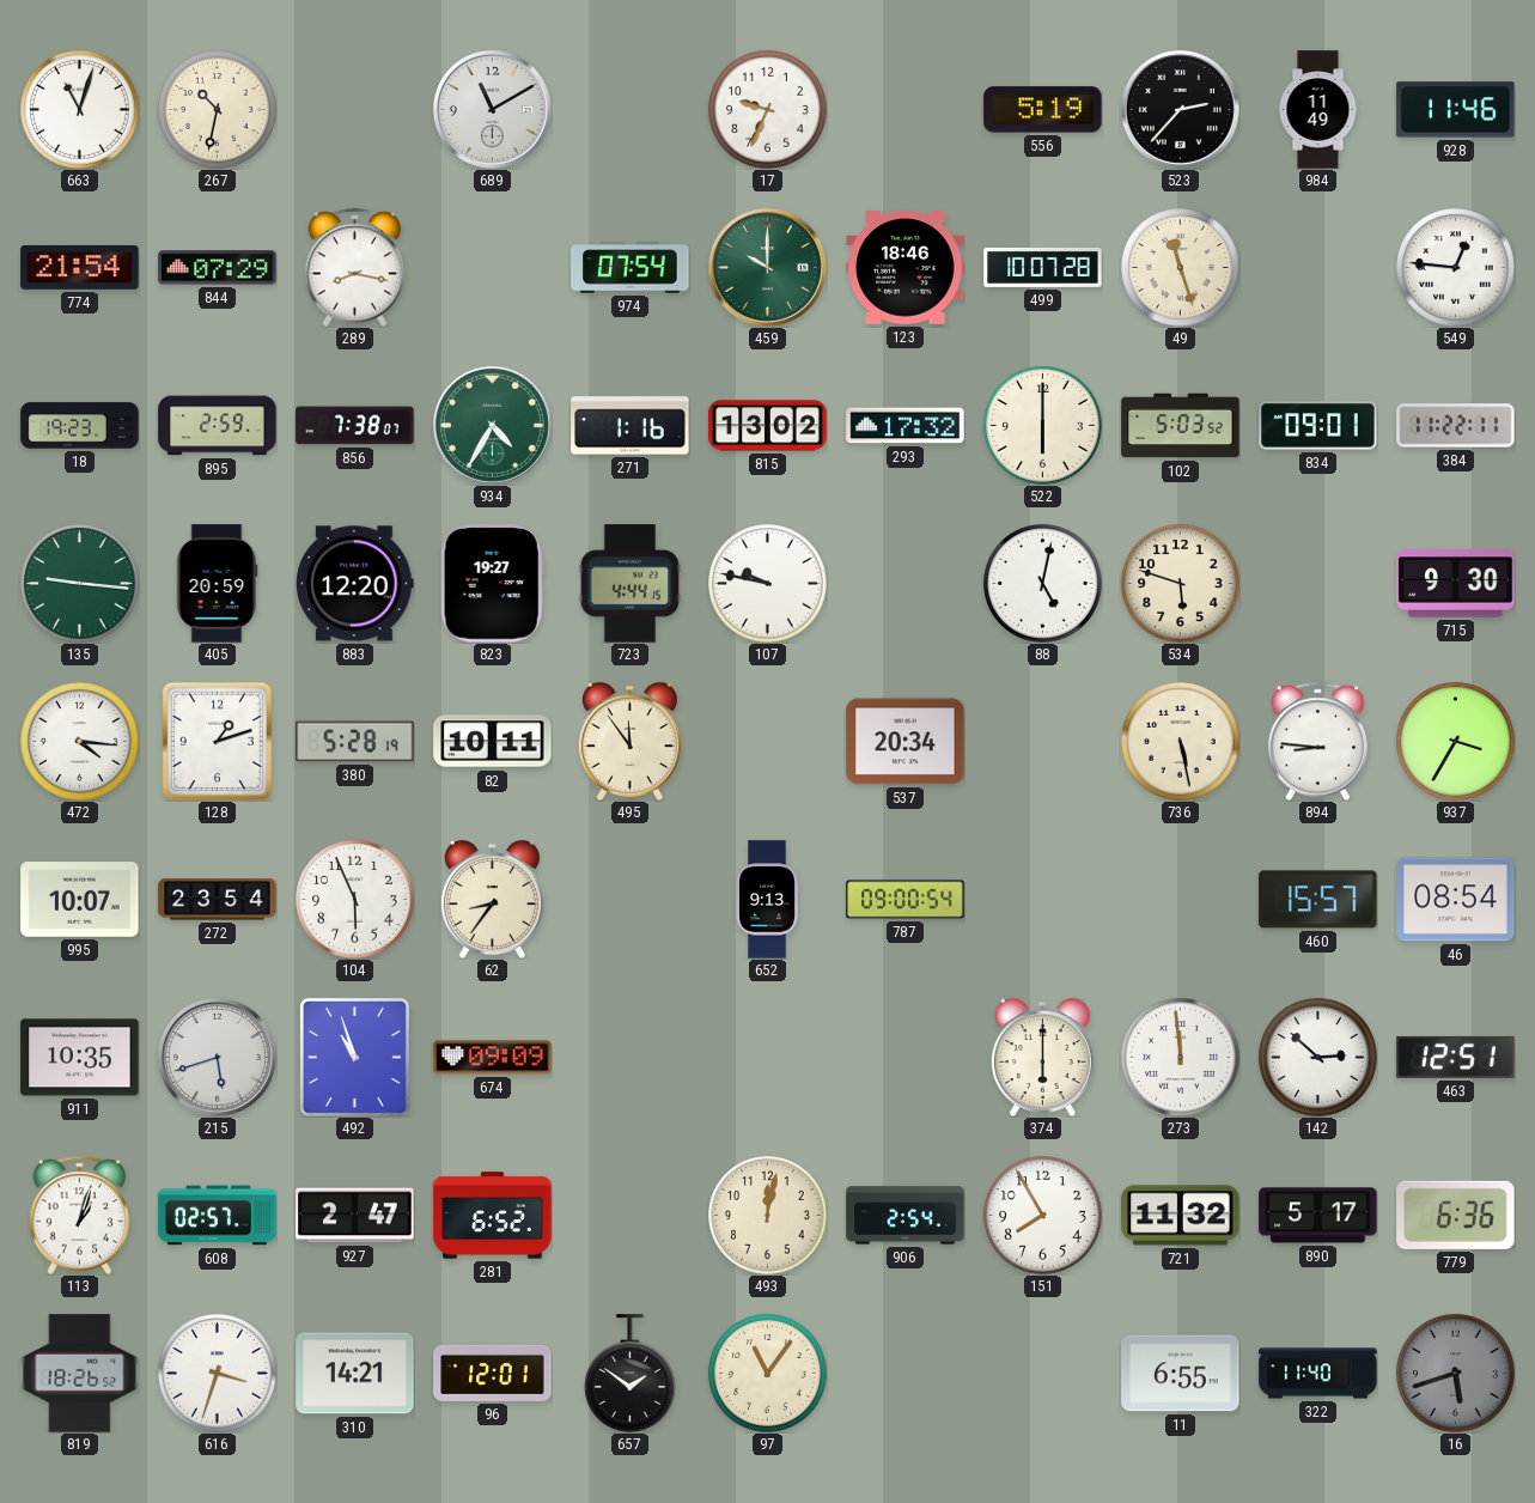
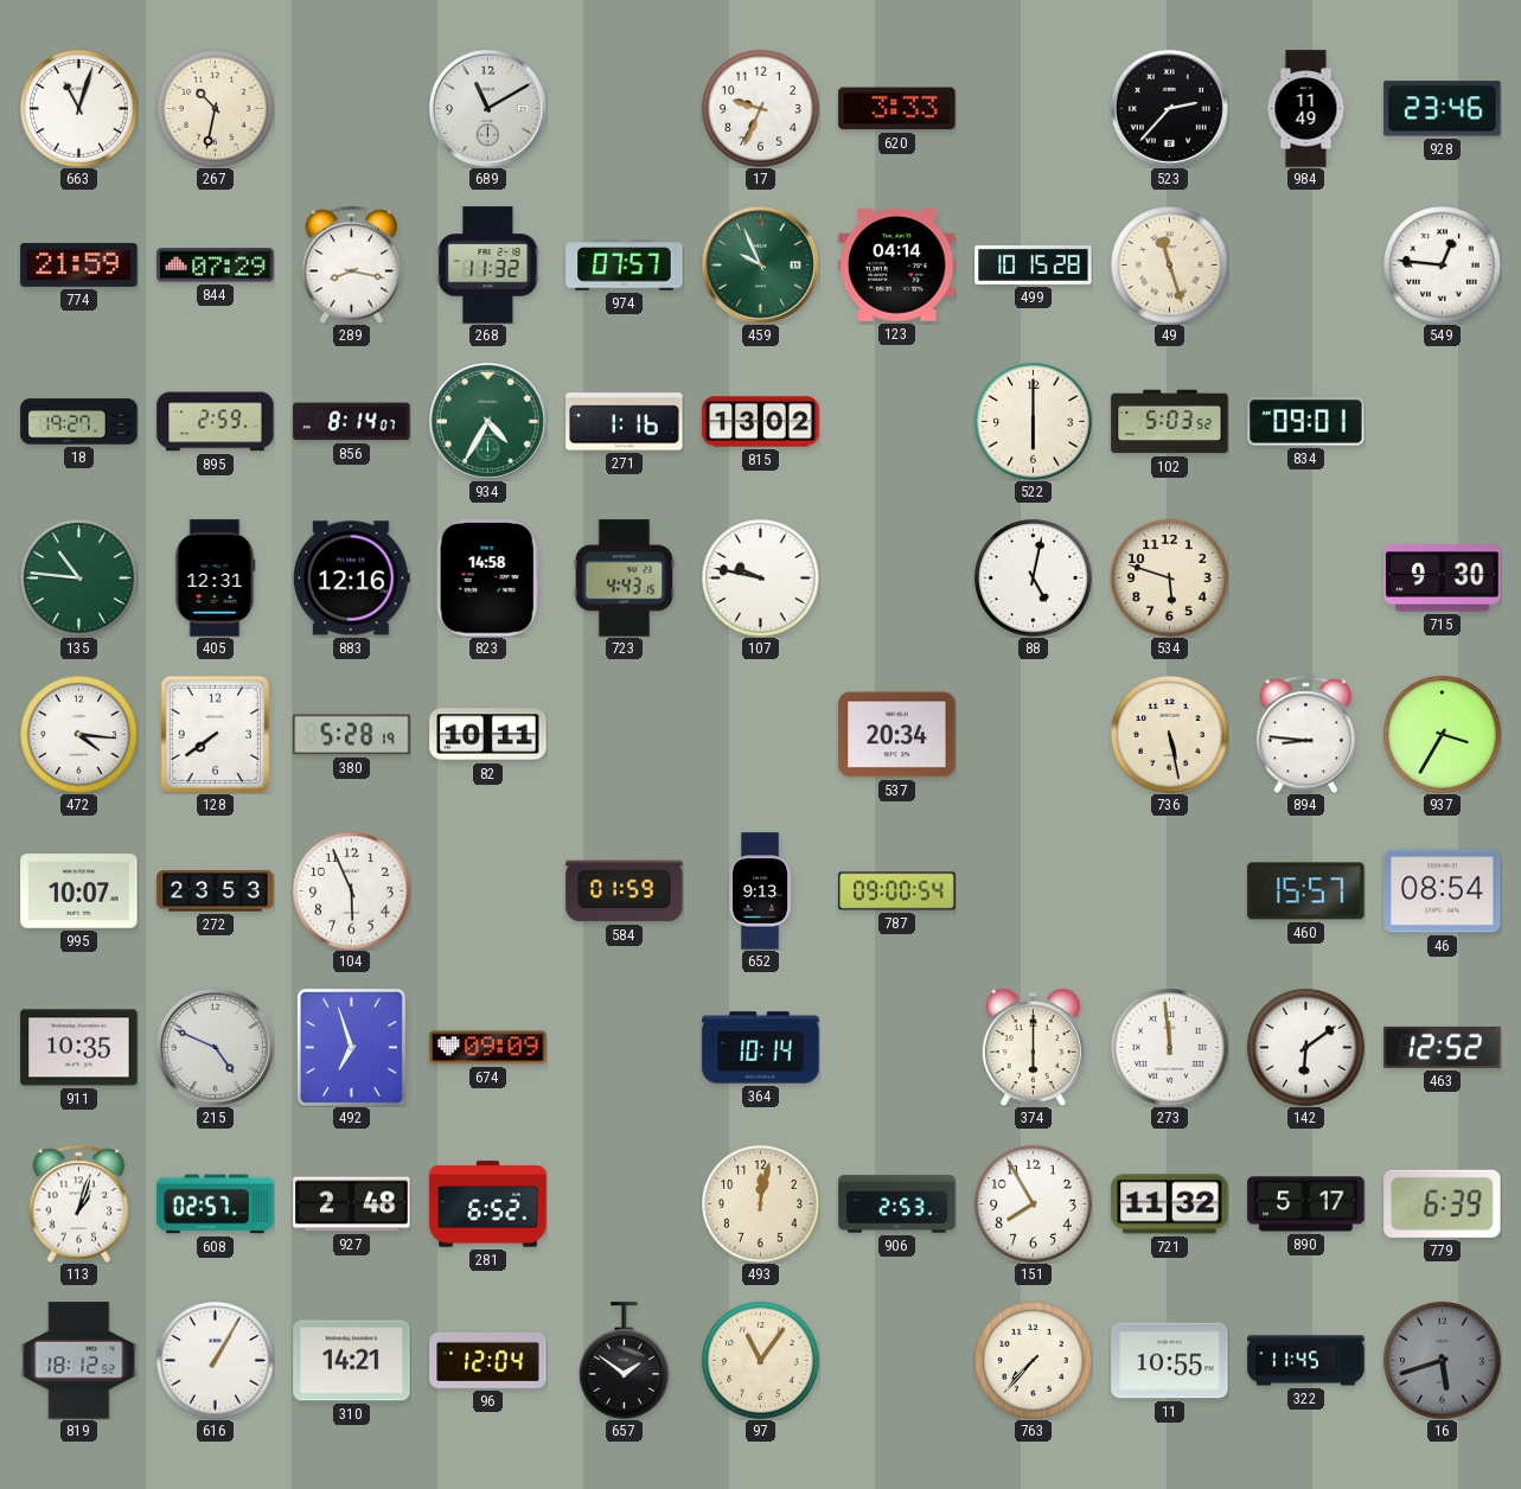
620: none -> 3:33
556: 5:19 -> none
928: 11:46 -> 23:46
774: 21:54 -> 21:59
268: none -> 11:32
974: 07:54 -> 07:57
459: 10:00 -> 9:56
123: 18:46 -> 04:14
499: 10:07 -> 10:15
18: 19:23 -> 19:27
856: 7:38 -> 8:14
293: 17:32 -> none
384: 11:22 -> none
135: 9:16 -> 10:46
405: 20:59 -> 12:31
883: 12:20 -> 12:16
823: 19:27 -> 14:58
723: 4:44 -> 4:43
128: 1:12 -> 7:39
495: 11:54 -> none
272: 23:54 -> 23:53
62: 8:36 -> none
584: none -> 01:59
215: 5:42 -> 4:49
492: 10:57 -> 6:57
364: none -> 10:14
142: 2:52 -> 6:09
463: 12:51 -> 12:52
927: 2:47 -> 2:48
906: 2:54 -> 2:53
779: 6:36 -> 6:39
819: 18:26 -> 18:12
616: 3:33 -> 1:05
96: 12:01 -> 12:04
763: none -> 7:37
11: 6:55 -> 10:55
322: 11:40 -> 11:45
